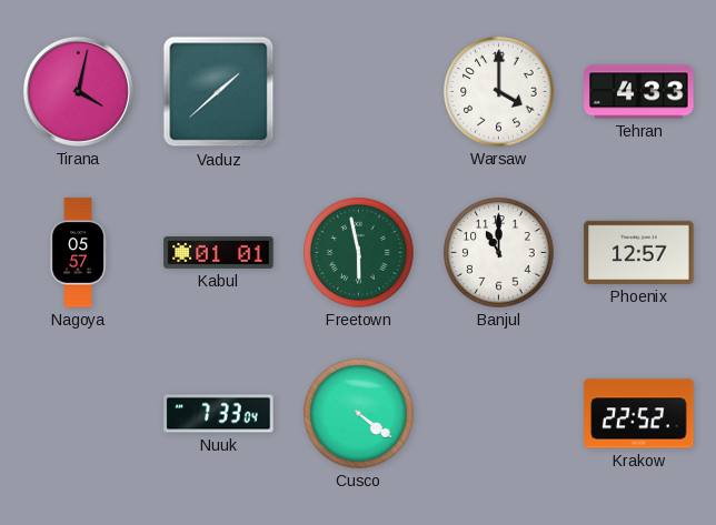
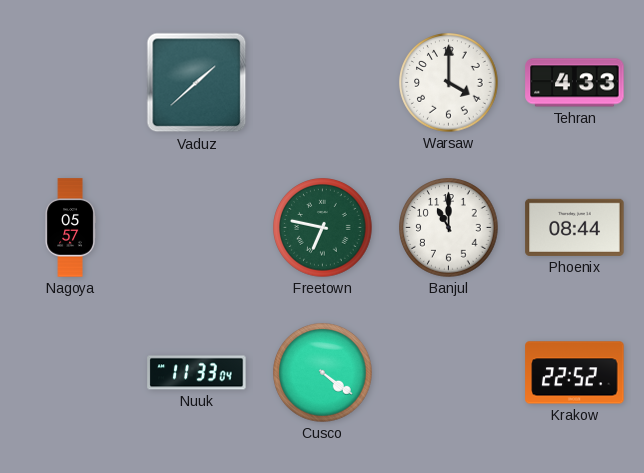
Tirana: 4:02 -> none
Kabul: 01:01 -> none
Freetown: 5:58 -> 6:47
Phoenix: 12:57 -> 08:44
Nuuk: 7:33 -> 11:33
